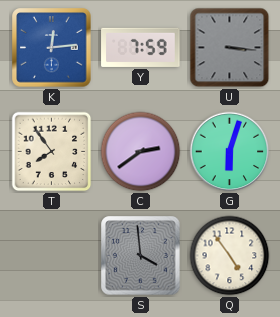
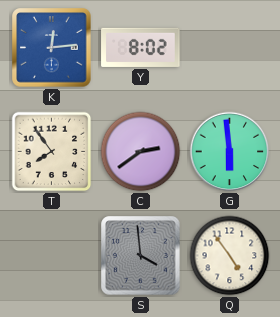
Y: 7:59 -> 8:02
U: 3:16 -> none
G: 6:03 -> 5:59
